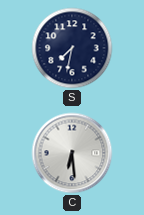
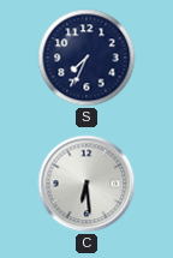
S: 7:32 -> 7:34
